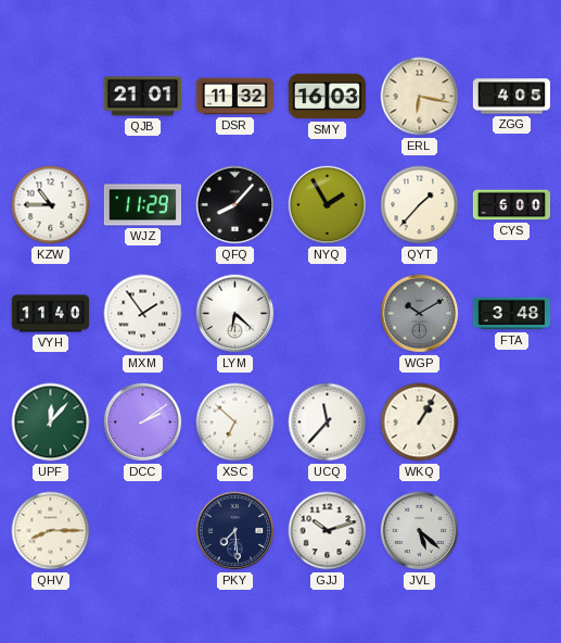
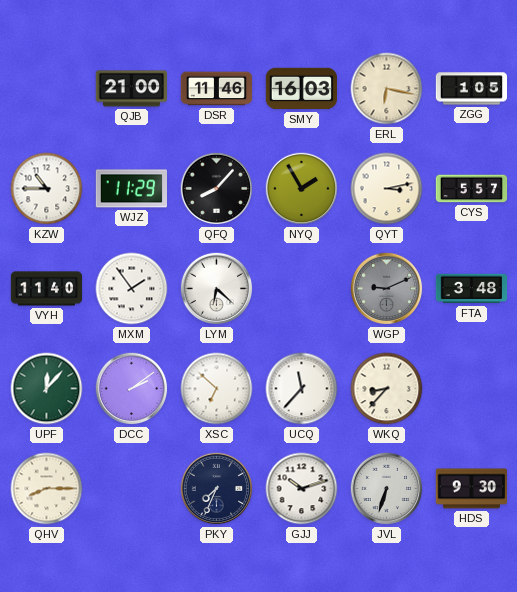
QJB: 21:01 -> 21:00
DSR: 11:32 -> 11:46
ZGG: 4:05 -> 1:05
QYT: 1:37 -> 3:13
CYS: 6:00 -> 5:57
WGP: 10:10 -> 9:11
WKQ: 1:05 -> 8:37
PKY: 7:29 -> 7:34
JVL: 5:22 -> 6:33
HDS: none -> 9:30
